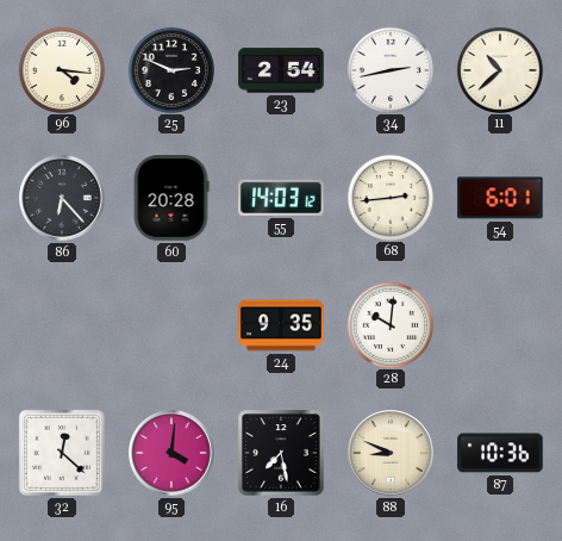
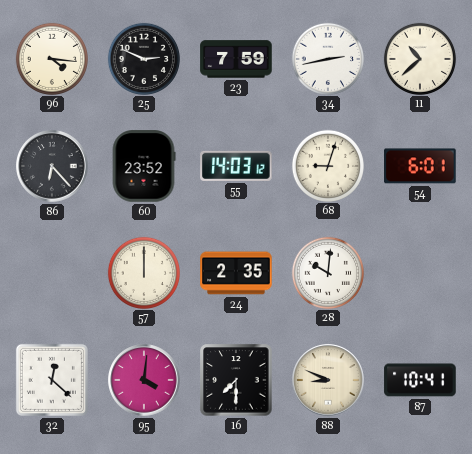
23: 2:54 -> 7:59
60: 20:28 -> 23:52
68: 2:44 -> 9:03
57: none -> 12:00
24: 9:35 -> 2:35
16: 7:28 -> 7:30
87: 10:36 -> 10:41
